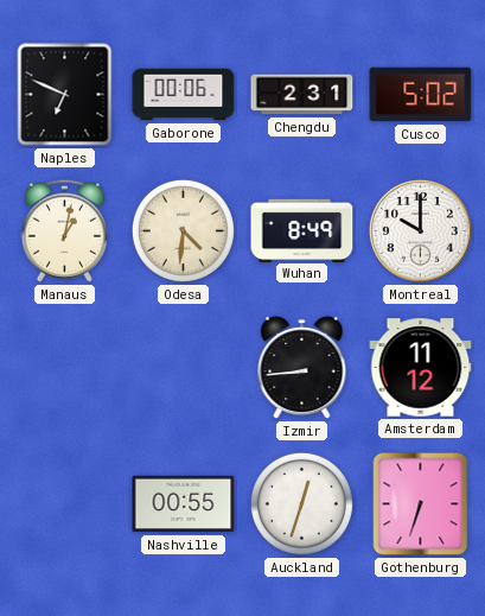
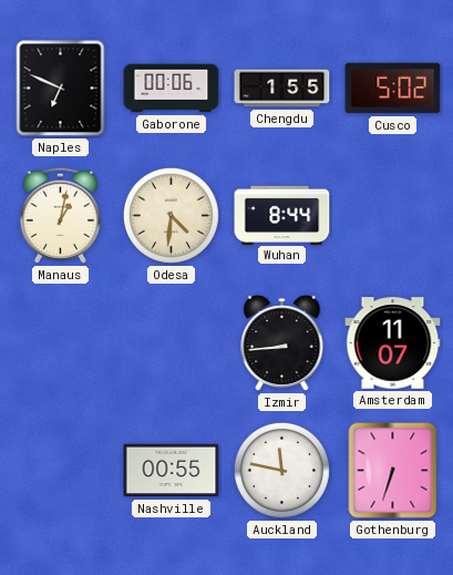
Chengdu: 2:31 -> 1:55
Wuhan: 8:49 -> 8:44
Montreal: 10:00 -> none
Amsterdam: 11:12 -> 11:07
Auckland: 12:33 -> 11:47
